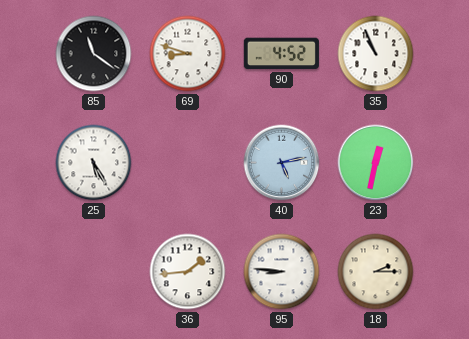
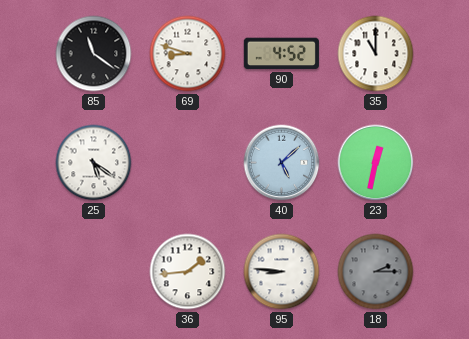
35: 10:56 -> 11:00
25: 5:25 -> 5:21
40: 5:13 -> 5:08
18 dial: cream -> grey
